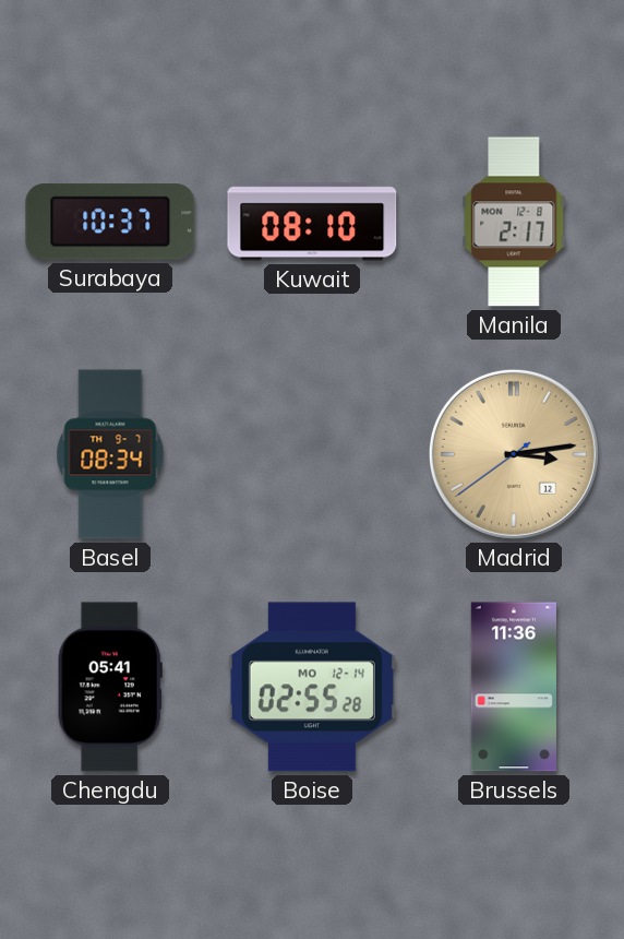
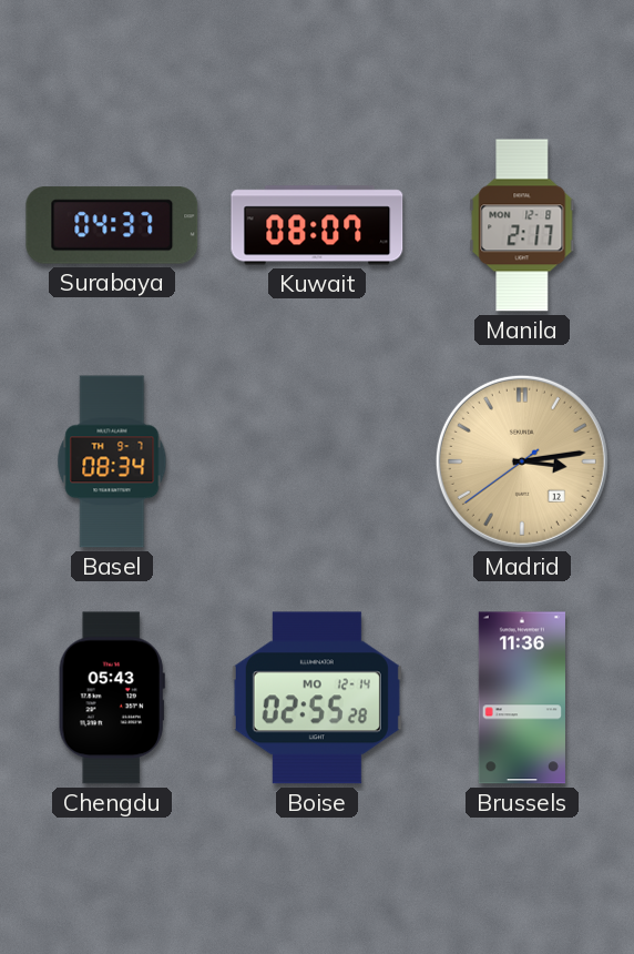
Surabaya: 10:37 -> 04:37
Kuwait: 08:10 -> 08:07
Chengdu: 05:41 -> 05:43
